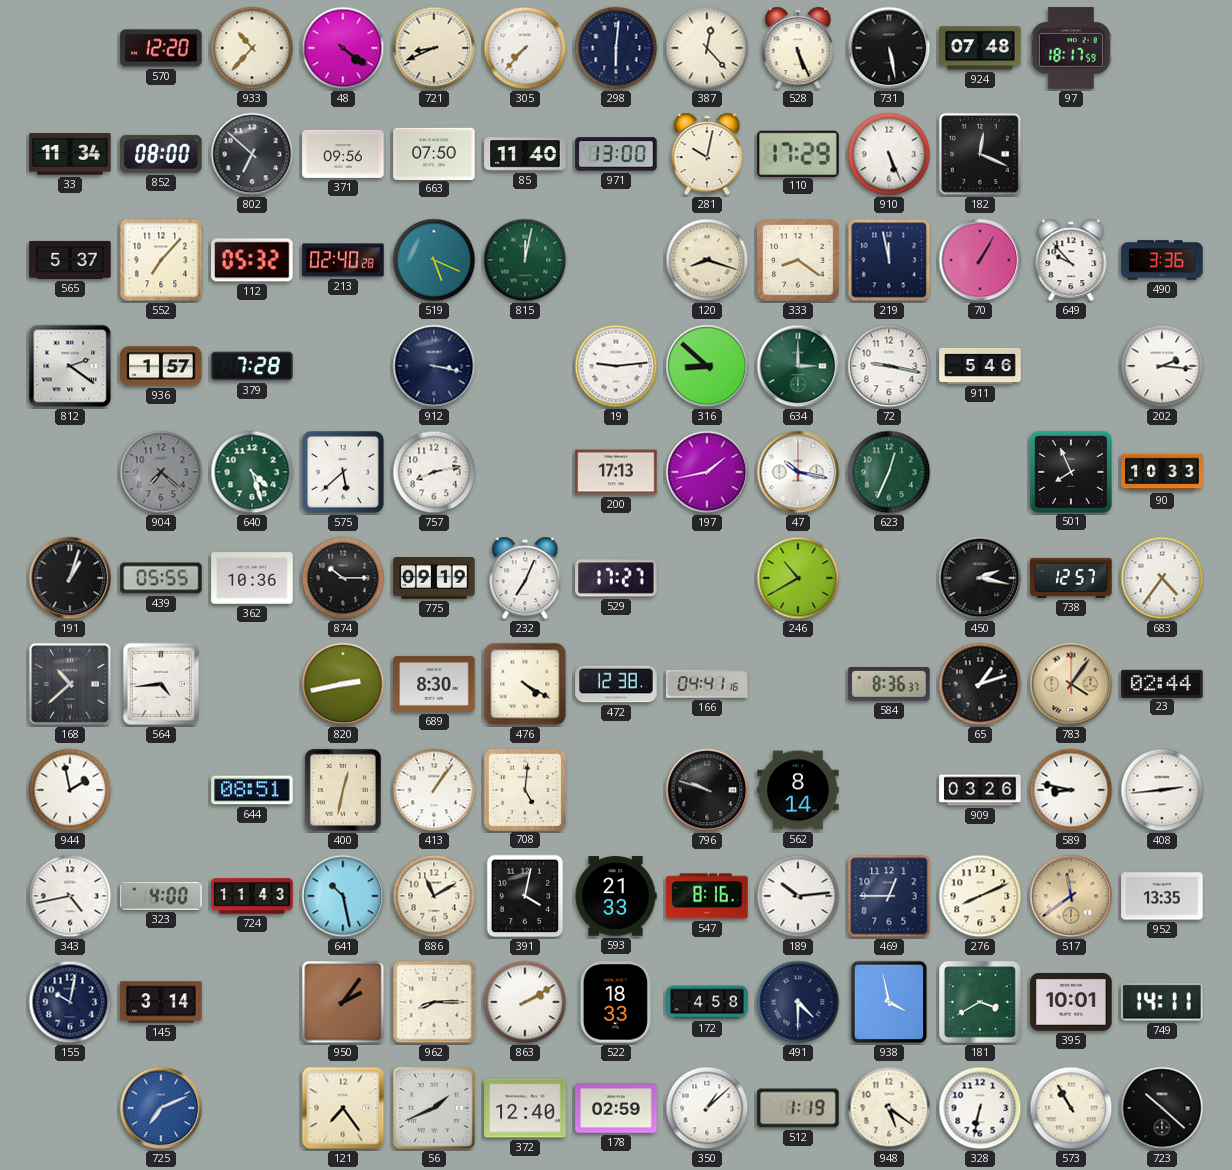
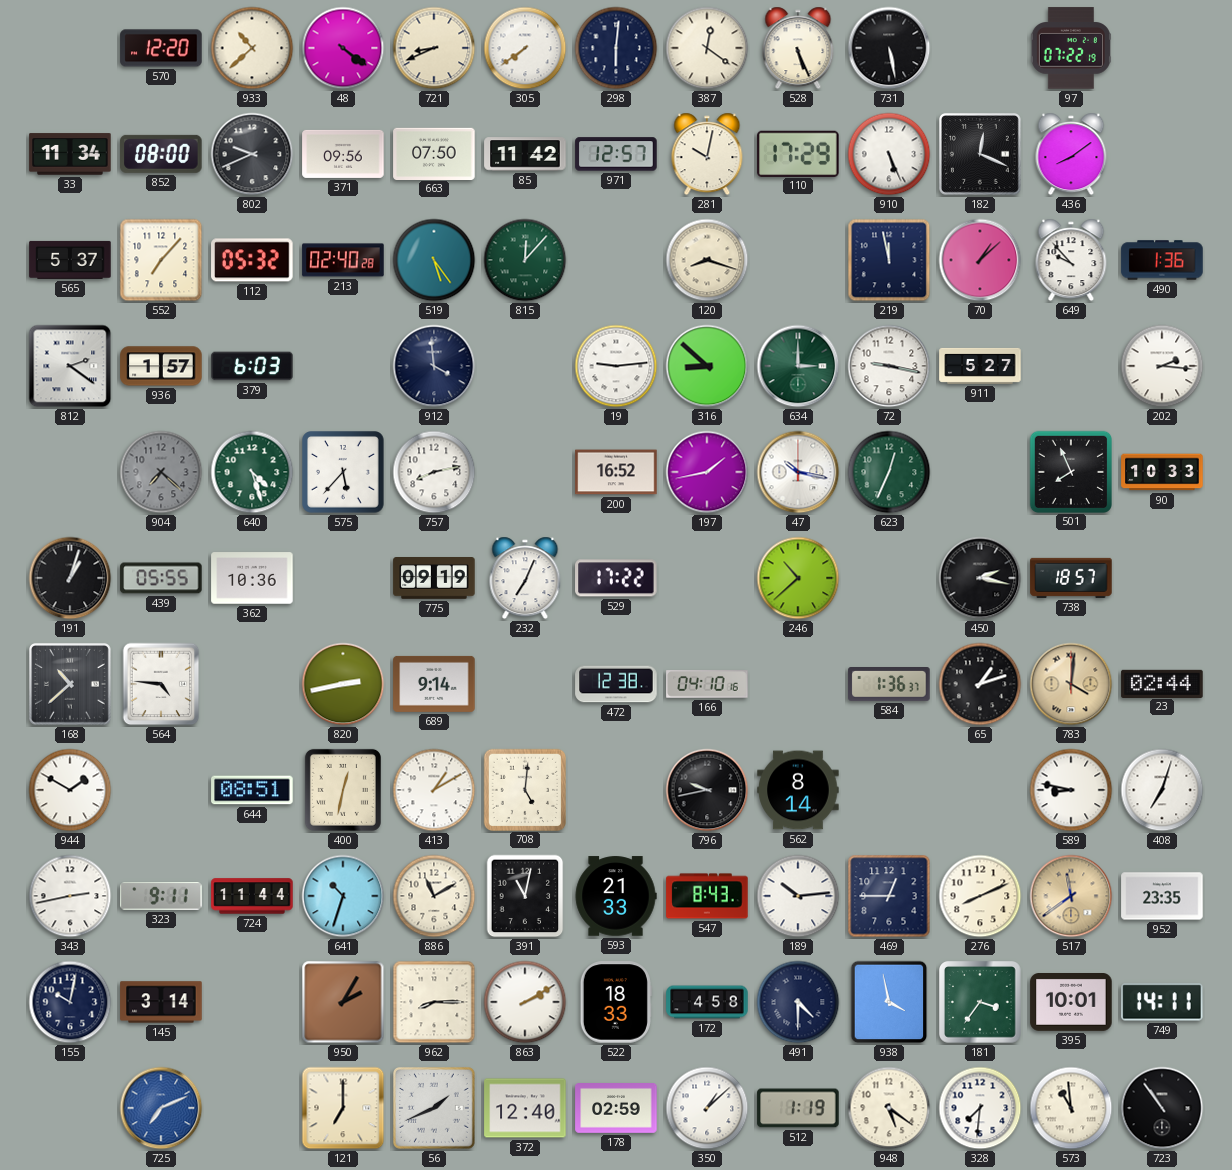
933: 10:37 -> 10:38
305: 7:37 -> 7:39
387: 12:23 -> 12:21
924: 07:48 -> none
97: 18:17 -> 07:22
802: 6:52 -> 9:41
85: 11:40 -> 11:42
971: 13:00 -> 12:57
436: none -> 8:09
519: 5:19 -> 5:24
815: 12:02 -> 12:07
333: 8:21 -> none
70: 1:05 -> 1:08
490: 3:36 -> 1:36
379: 7:28 -> 6:03
912: 3:17 -> 3:59
911: 5:46 -> 5:27
575: 5:38 -> 5:37
200: 17:13 -> 16:52
874: 10:15 -> none
529: 17:27 -> 17:22
246: 10:40 -> 10:38
738: 12:57 -> 18:57
683: 4:36 -> none
564: 4:44 -> 4:46
689: 8:30 -> 9:14
476: 4:20 -> none
166: 04:41 -> 04:10
584: 8:36 -> 1:36
783: 4:06 -> 4:01
944: 1:58 -> 1:50
413: 1:06 -> 1:10
796: 9:48 -> 9:43
909: 03:26 -> none
408: 2:44 -> 7:03
343: 4:43 -> 2:43
323: 4:00 -> 9:11
724: 11:43 -> 11:44
641: 10:28 -> 10:33
391: 4:02 -> 11:02
547: 8:16 -> 8:43
952: 13:35 -> 23:35
950: 2:06 -> 2:05
181: 3:40 -> 3:36
121: 7:24 -> 7:00
328: 6:32 -> 7:31
573: 10:55 -> 10:59
723: 10:22 -> 10:54
